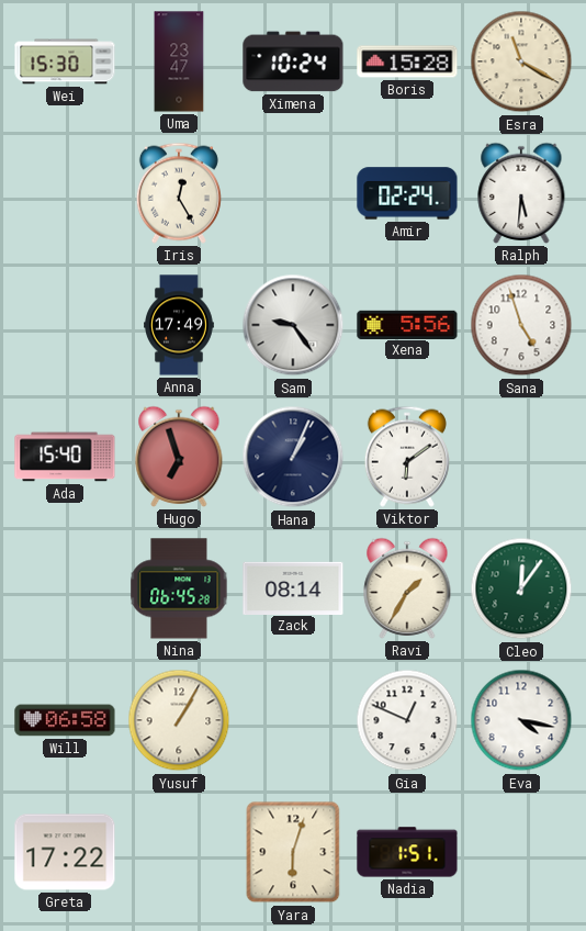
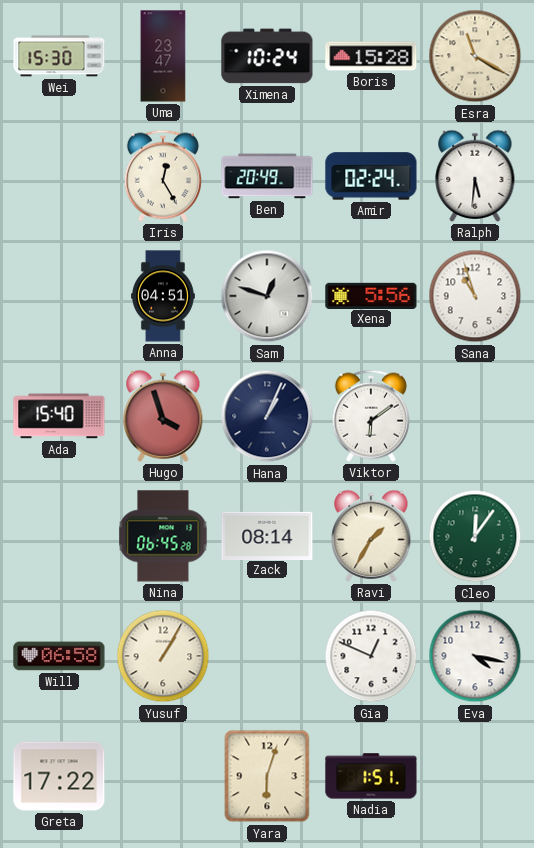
Ben: none -> 20:49
Anna: 17:49 -> 04:51
Sam: 9:24 -> 12:48
Sana: 4:57 -> 10:57
Hugo: 6:57 -> 3:57
